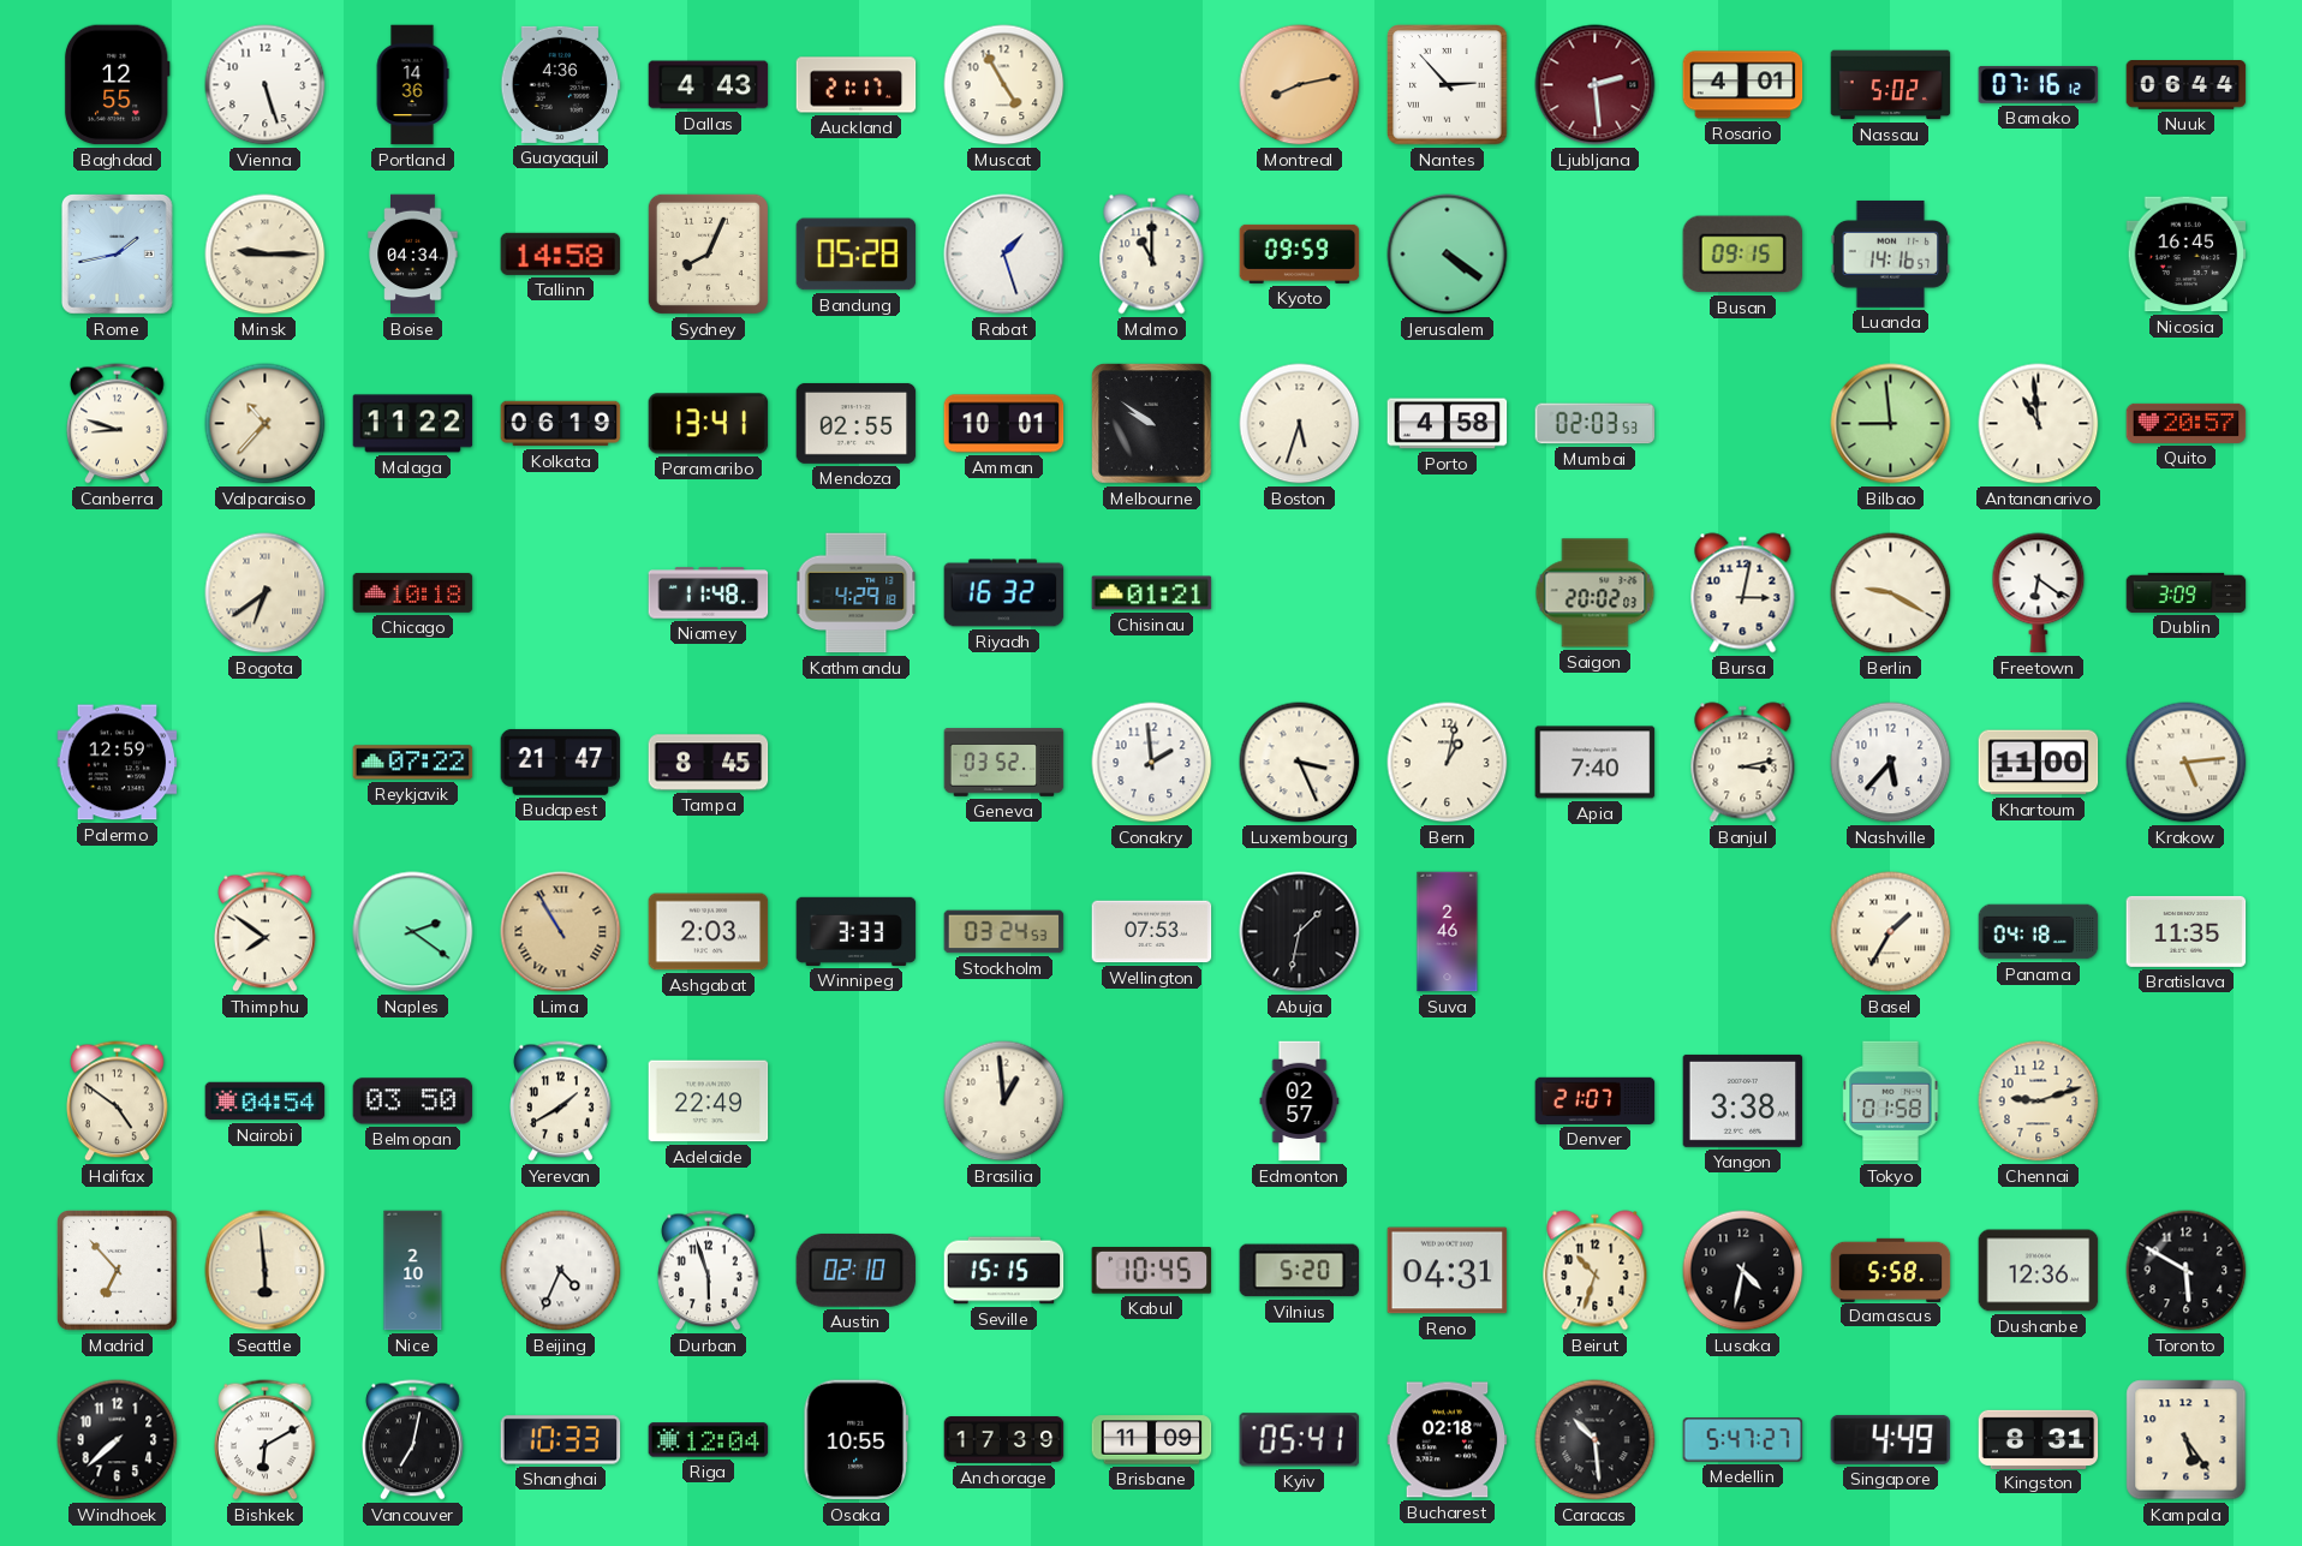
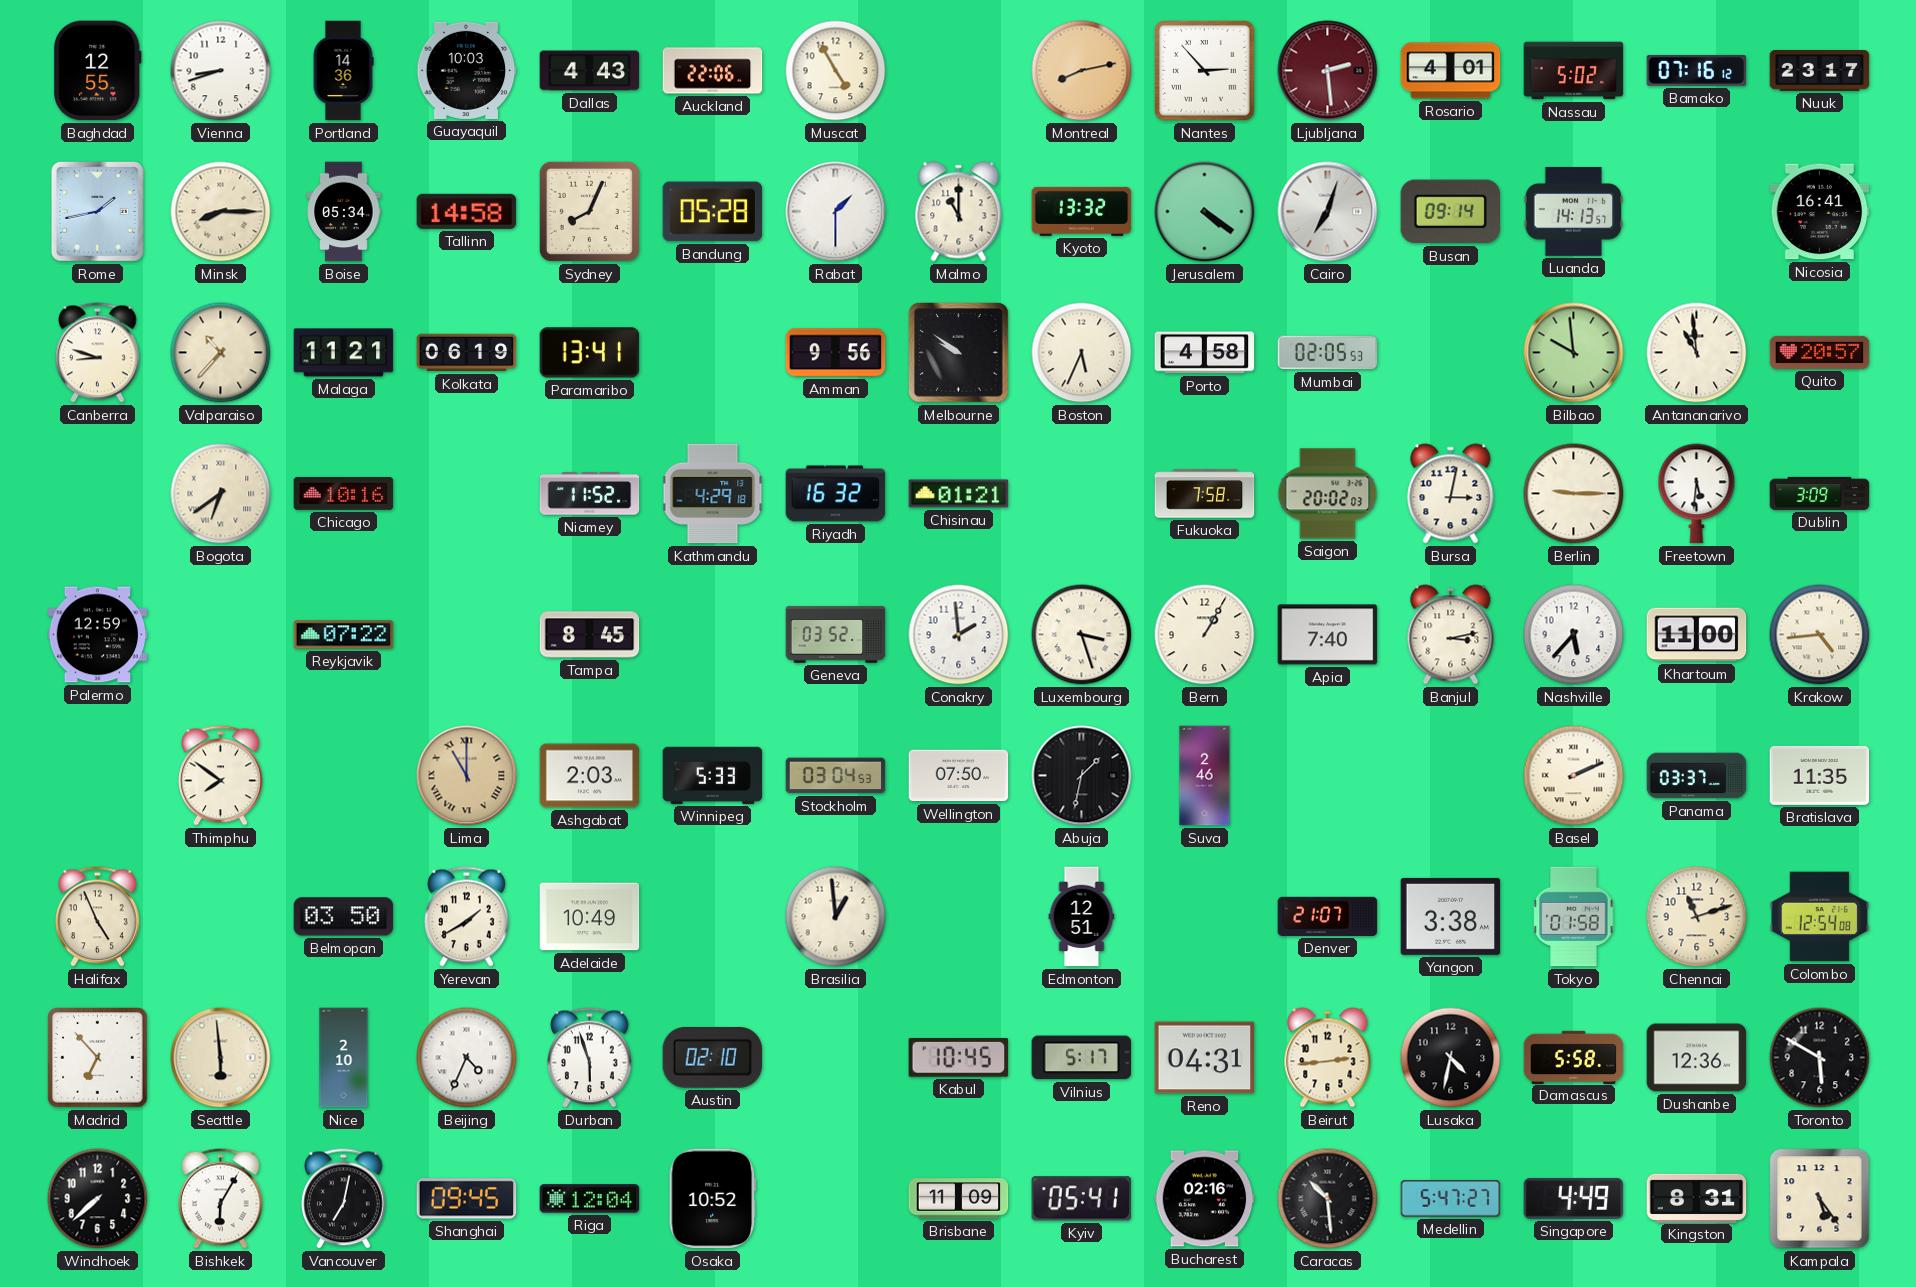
Vienna: 5:27 -> 8:42
Guayaquil: 4:36 -> 10:03
Auckland: 21:17 -> 22:06
Nuuk: 06:44 -> 23:17
Minsk: 9:15 -> 8:15
Boise: 04:34 -> 05:34
Rabat: 1:27 -> 1:30
Kyoto: 09:59 -> 13:32
Cairo: none -> 7:03
Busan: 09:15 -> 09:14
Luanda: 14:16 -> 14:13
Nicosia: 16:45 -> 16:41
Malaga: 11:22 -> 11:21
Mendoza: 02:55 -> none
Amman: 10:01 -> 9:56
Boston: 5:33 -> 5:34
Mumbai: 02:03 -> 02:05
Bilbao: 8:59 -> 9:59
Chicago: 10:18 -> 10:16
Niamey: 11:48 -> 11:52
Fukuoka: none -> 7:58
Berlin: 9:20 -> 9:15
Freetown: 6:21 -> 5:31
Budapest: 21:47 -> none
Luxembourg: 3:26 -> 3:27
Bern: 1:02 -> 1:05
Krakow: 5:14 -> 4:44
Naples: 2:21 -> none
Lima: 10:55 -> 11:00
Winnipeg: 3:33 -> 5:33
Stockholm: 03:24 -> 03:04
Wellington: 07:53 -> 07:50
Basel: 1:35 -> 2:11
Panama: 04:18 -> 03:37
Halifax: 4:51 -> 4:56
Nairobi: 04:54 -> none
Adelaide: 22:49 -> 10:49
Edmonton: 02:57 -> 12:51
Chennai: 9:12 -> 11:12
Colombo: none -> 12:54
Seville: 15:15 -> none
Vilnius: 5:20 -> 5:17
Beirut: 10:33 -> 2:44
Bishkek: 6:10 -> 6:05
Shanghai: 10:33 -> 09:45
Osaka: 10:55 -> 10:52
Anchorage: 17:39 -> none
Bucharest: 02:18 -> 02:16
